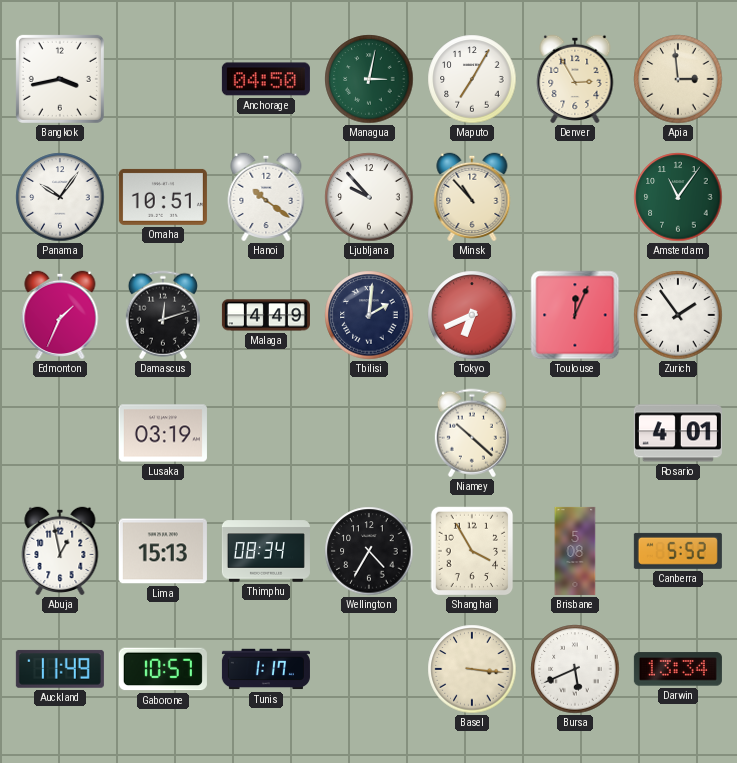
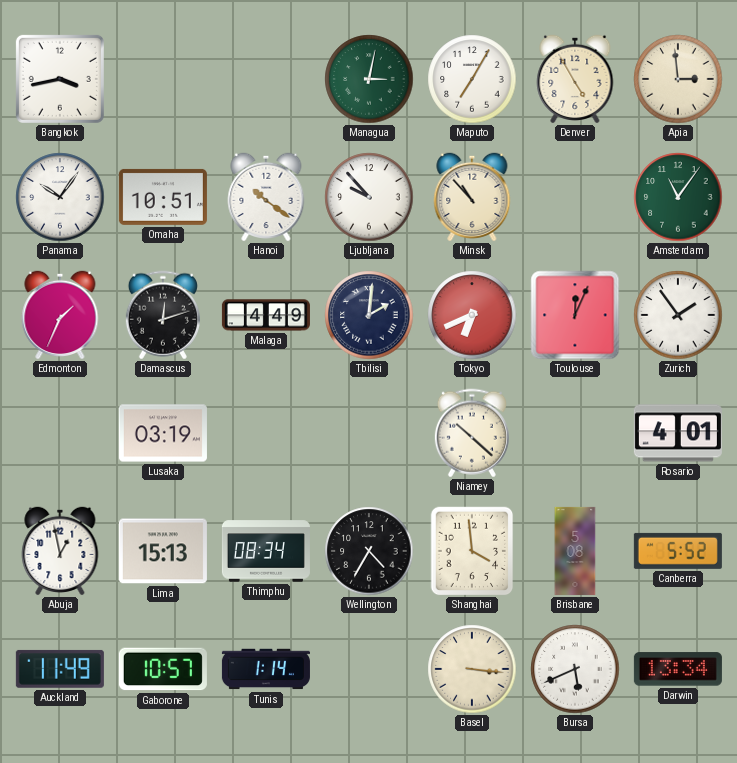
Anchorage: 04:50 -> none
Denver: 2:55 -> 4:55
Shanghai: 3:55 -> 3:59
Tunis: 1:17 -> 1:14
